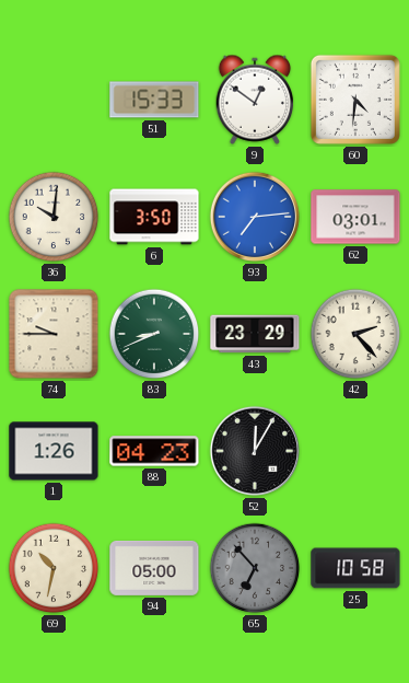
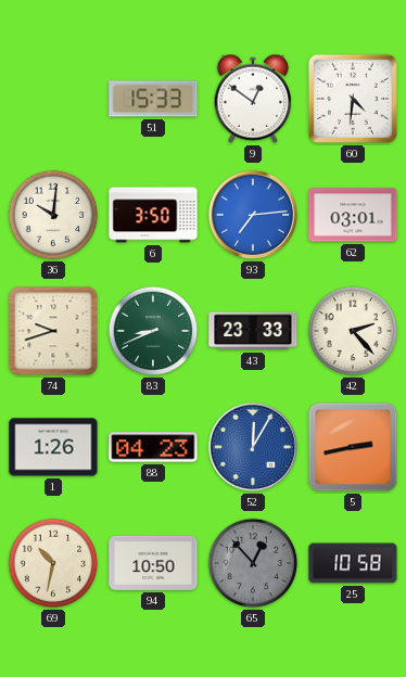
74: 9:45 -> 9:42
43: 23:29 -> 23:33
52 dial: black -> blue
5: none -> 2:43
94: 05:00 -> 10:50
65: 6:53 -> 12:53
